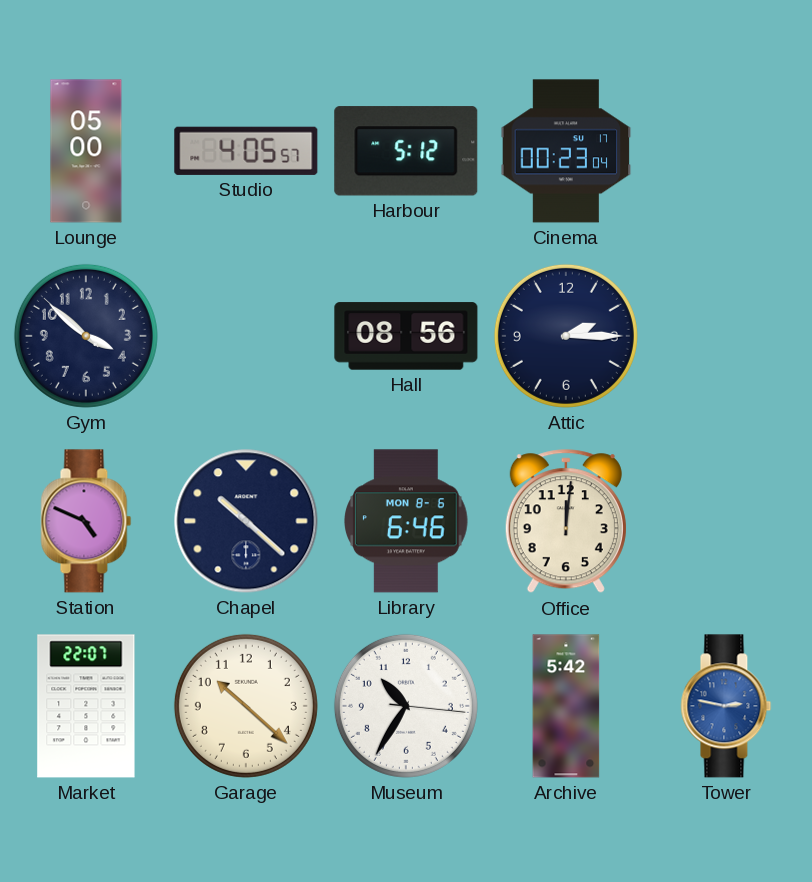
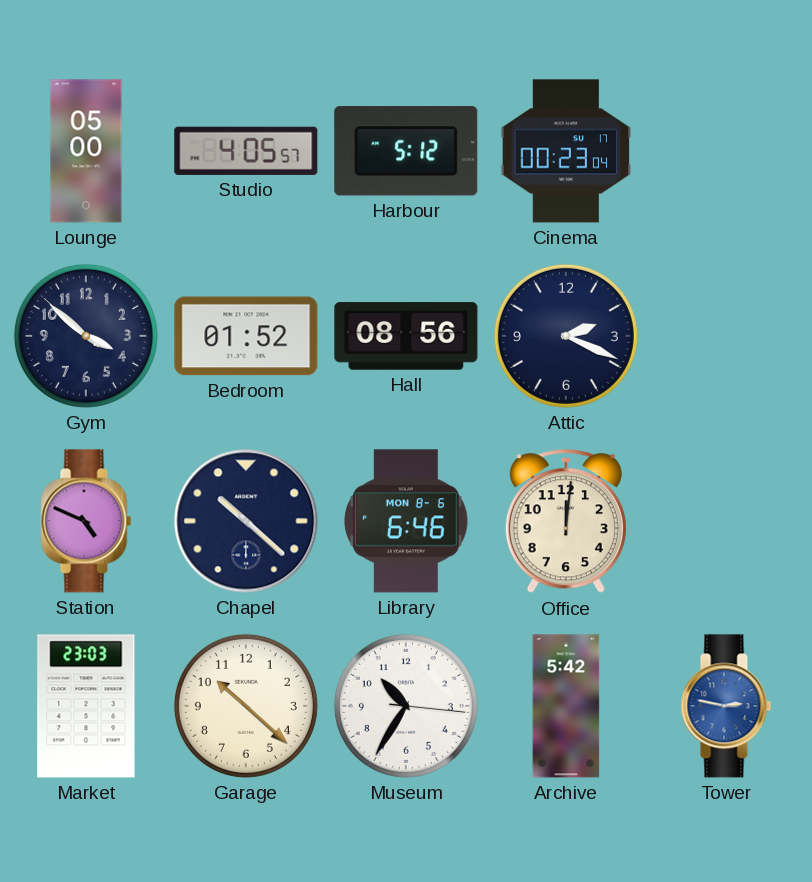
Bedroom: none -> 01:52
Attic: 2:15 -> 2:19
Market: 22:07 -> 23:03
